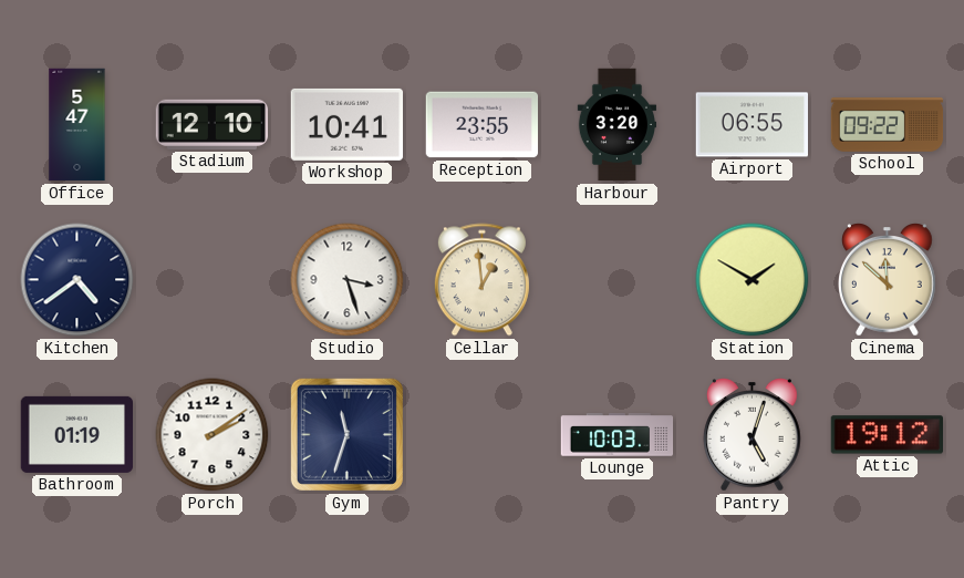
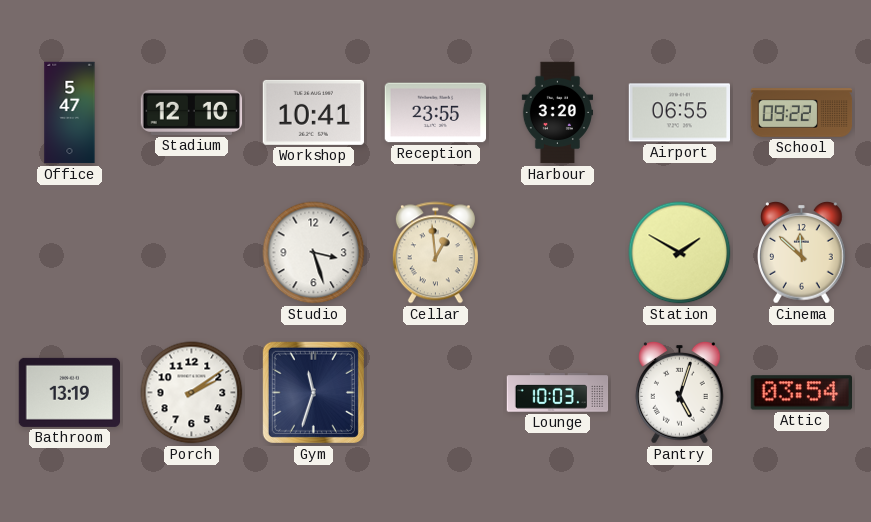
Kitchen: 4:39 -> none
Bathroom: 01:19 -> 13:19
Attic: 19:12 -> 03:54
